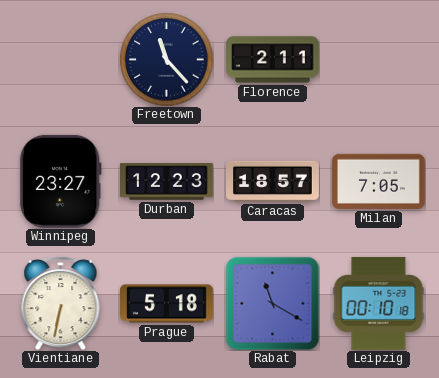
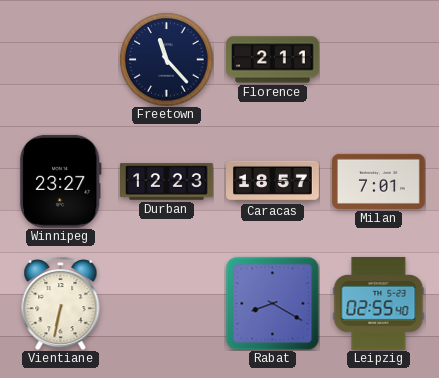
Milan: 7:05 -> 7:01
Prague: 5:18 -> none
Rabat: 11:20 -> 8:20
Leipzig: 00:10 -> 02:55
